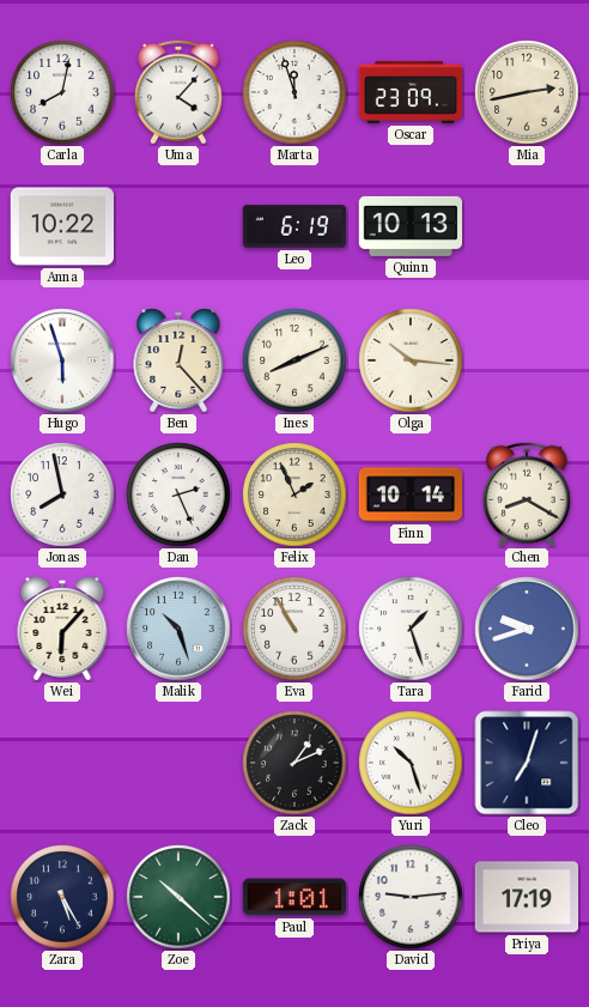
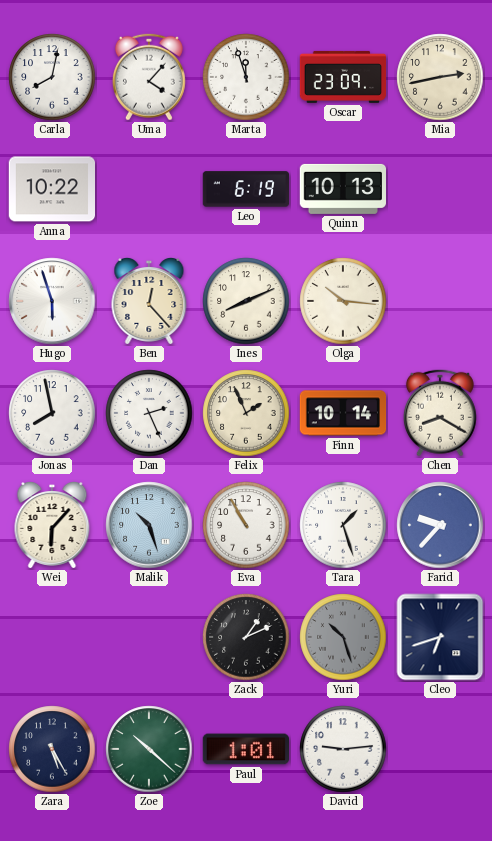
Farid: 9:42 -> 9:37
Yuri dial: white -> grey
Cleo: 7:03 -> 6:42
Priya: 17:19 -> none
